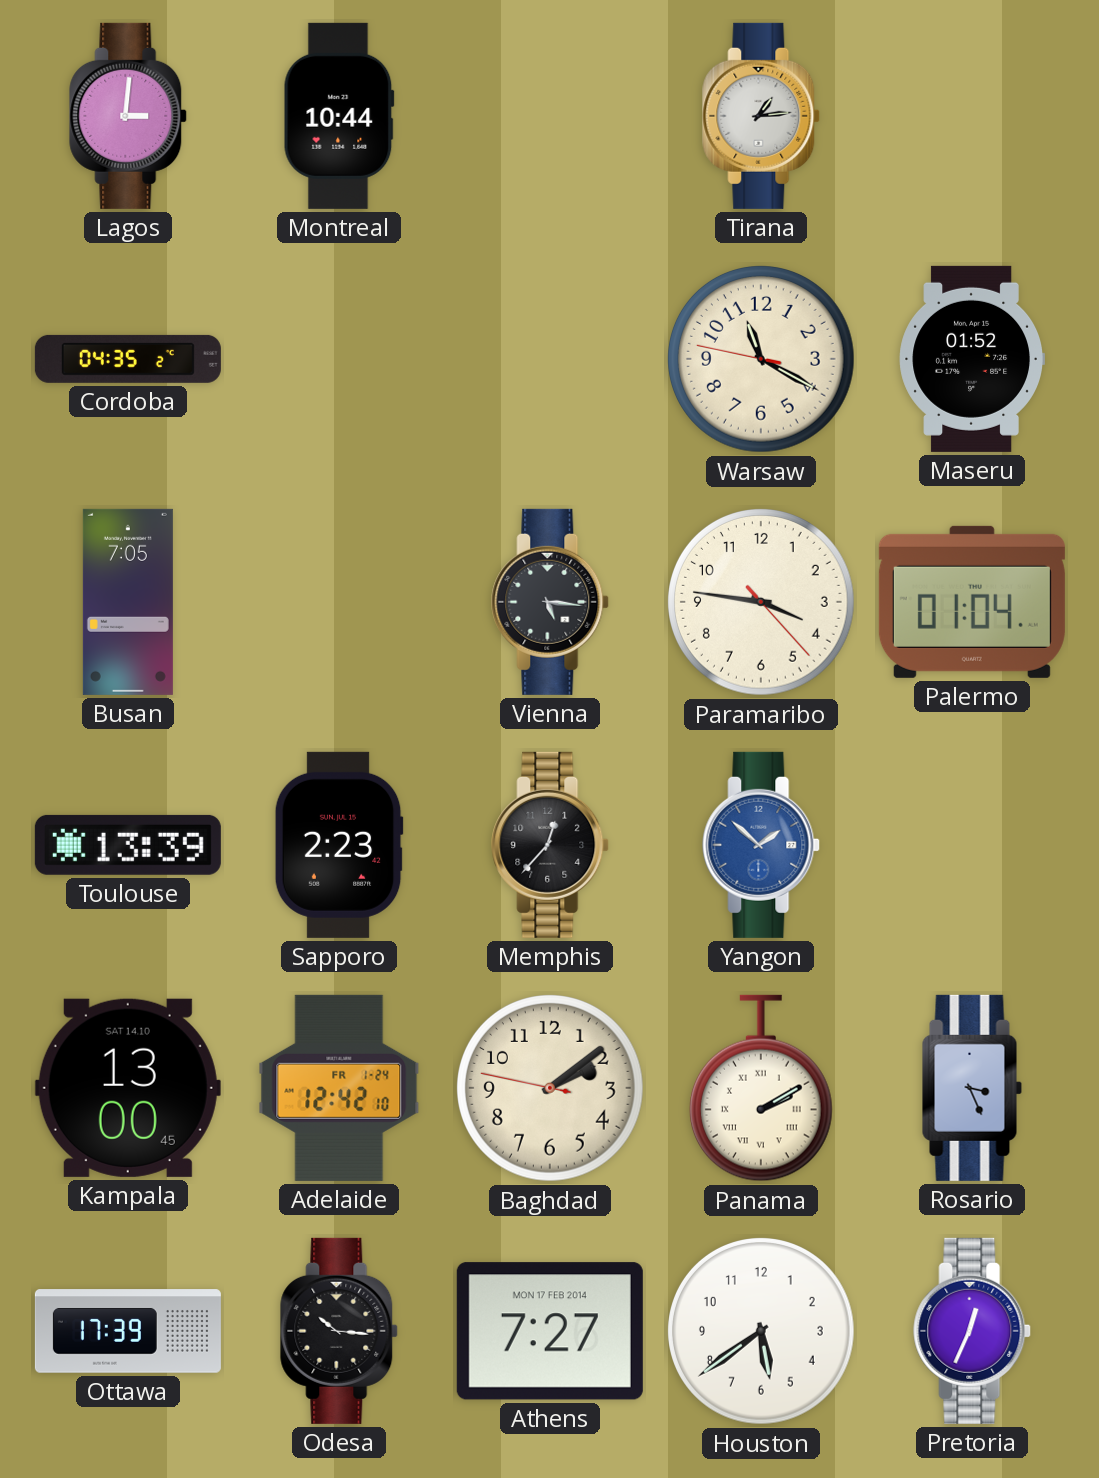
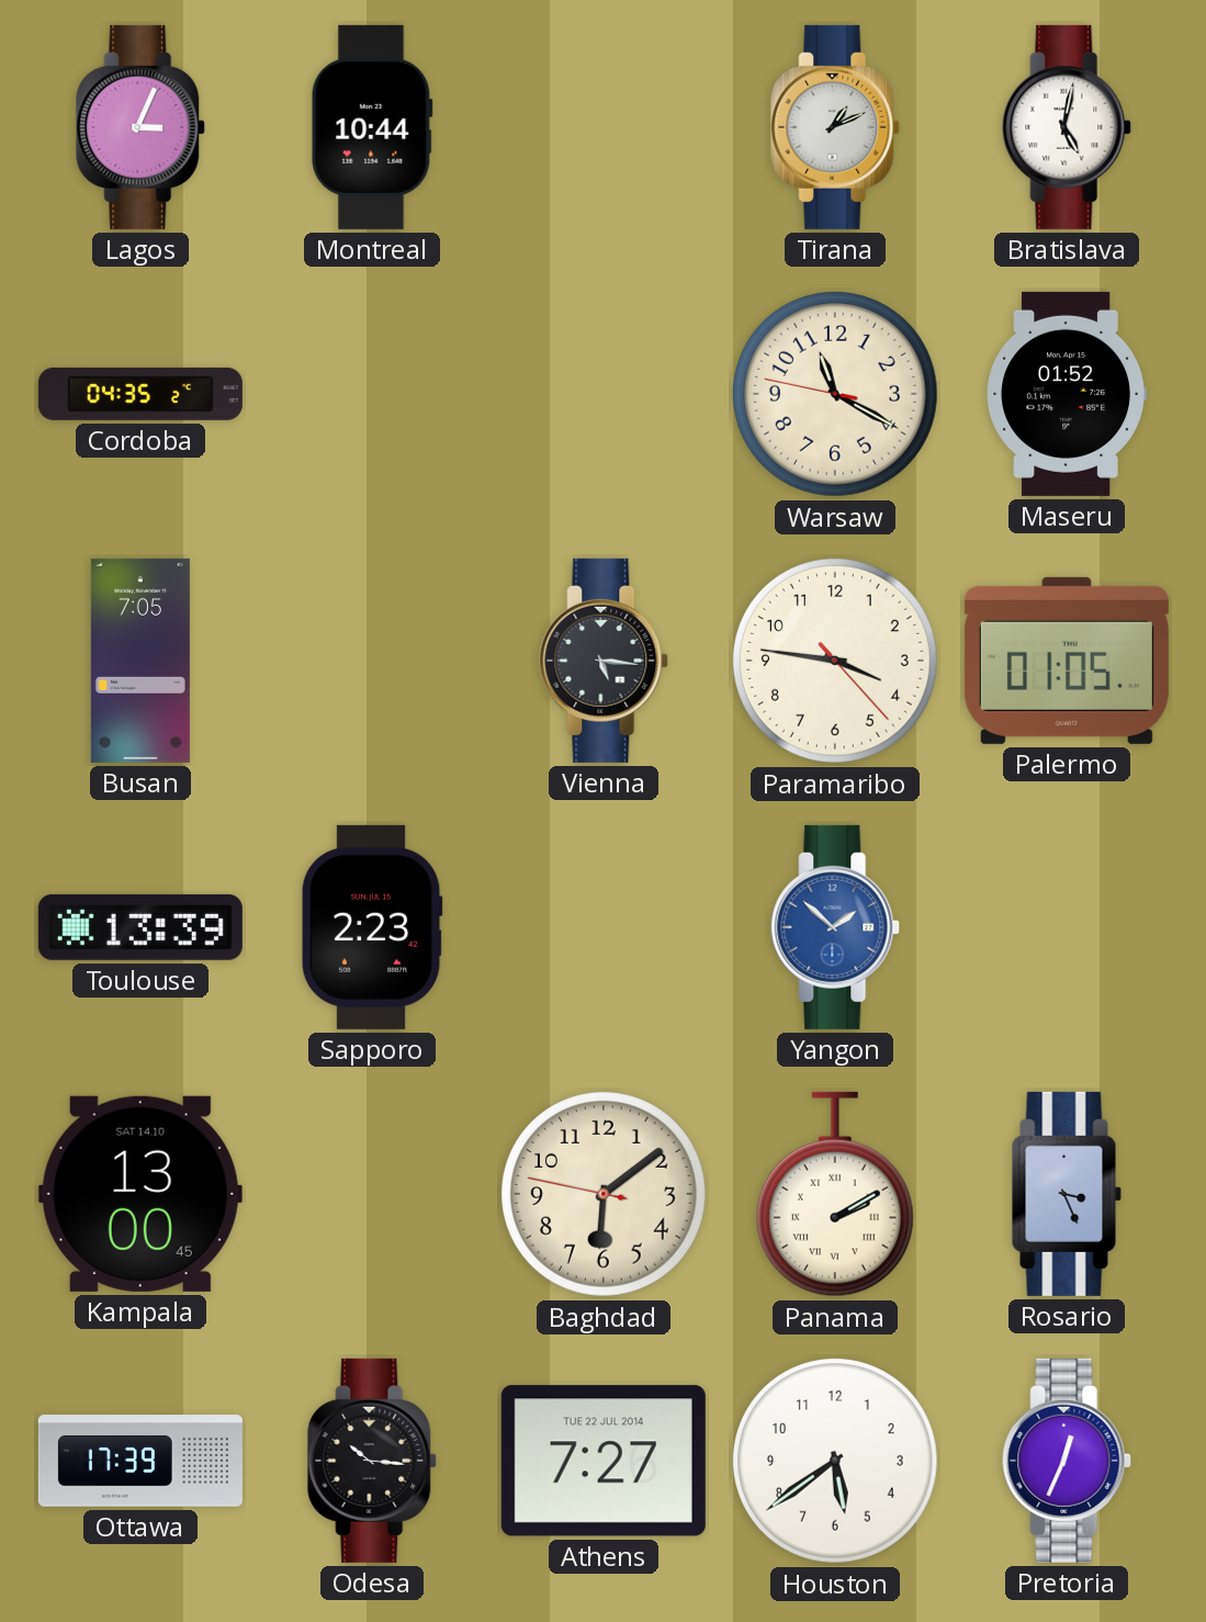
Lagos: 3:01 -> 3:04
Tirana: 1:14 -> 1:11
Bratislava: none -> 5:02
Palermo: 01:04 -> 01:05
Memphis: 12:37 -> none
Adelaide: 12:42 -> none
Baghdad: 2:08 -> 6:08
Athens date: MON 17 FEB 2014 -> TUE 22 JUL 2014
